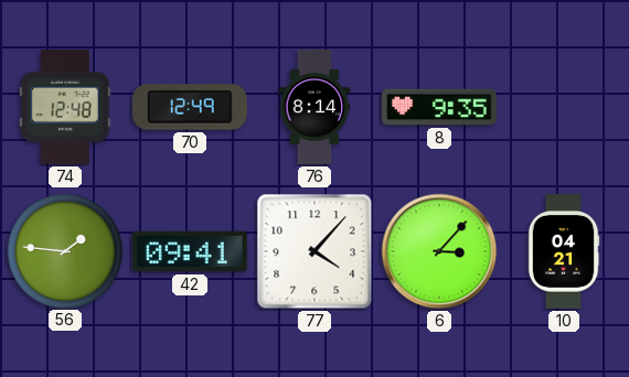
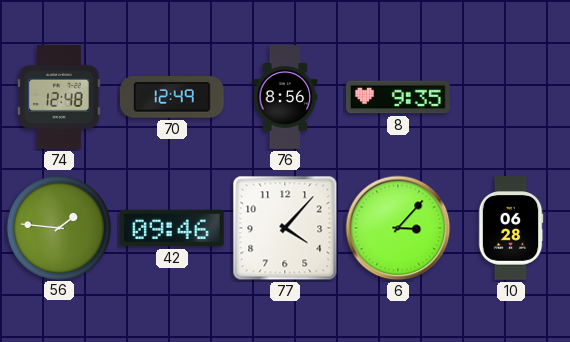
76: 8:14 -> 8:56
42: 09:41 -> 09:46
10: 04:21 -> 06:28
